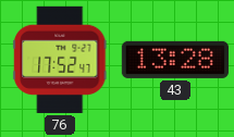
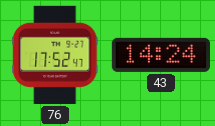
43: 13:28 -> 14:24
